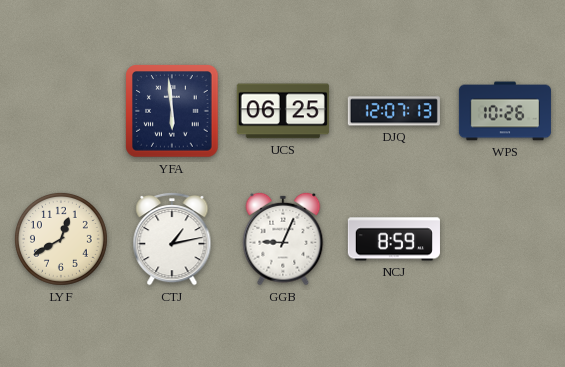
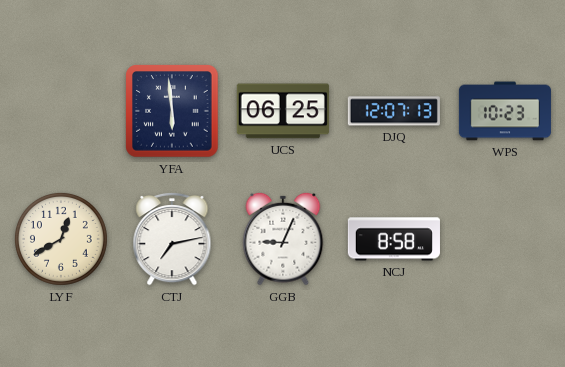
WPS: 10:26 -> 10:23
CTJ: 1:13 -> 7:13
NCJ: 8:59 -> 8:58
